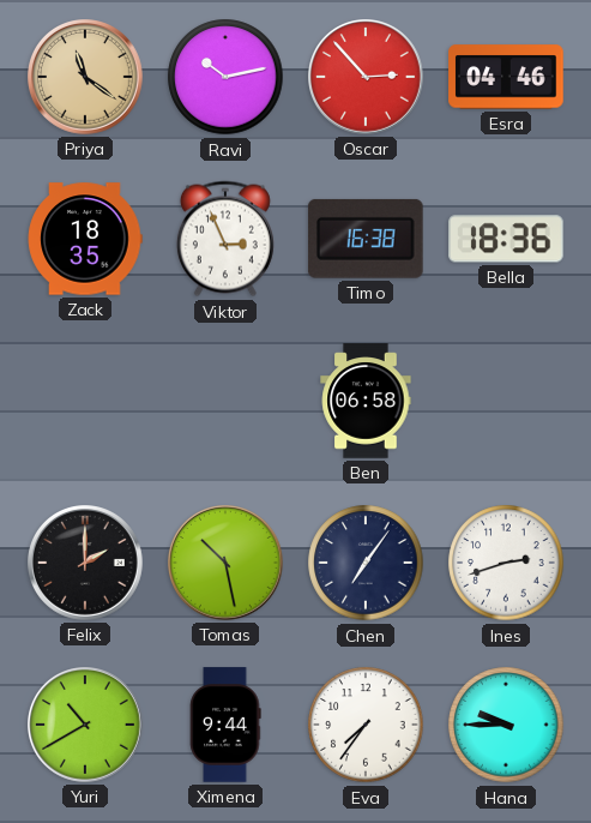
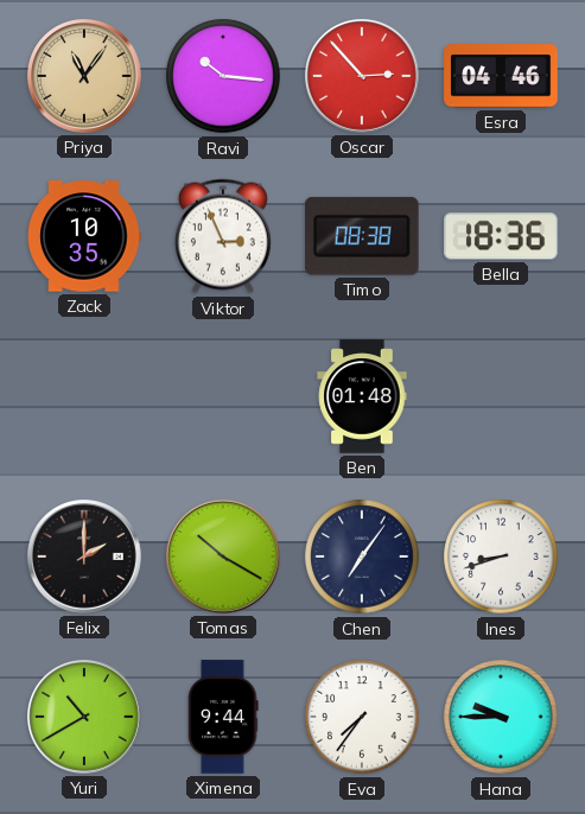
Priya: 11:21 -> 11:06
Ravi: 10:13 -> 10:16
Zack: 18:35 -> 10:35
Timo: 16:38 -> 08:38
Ben: 06:58 -> 01:48
Tomas: 10:28 -> 10:20
Ines: 2:42 -> 8:42
